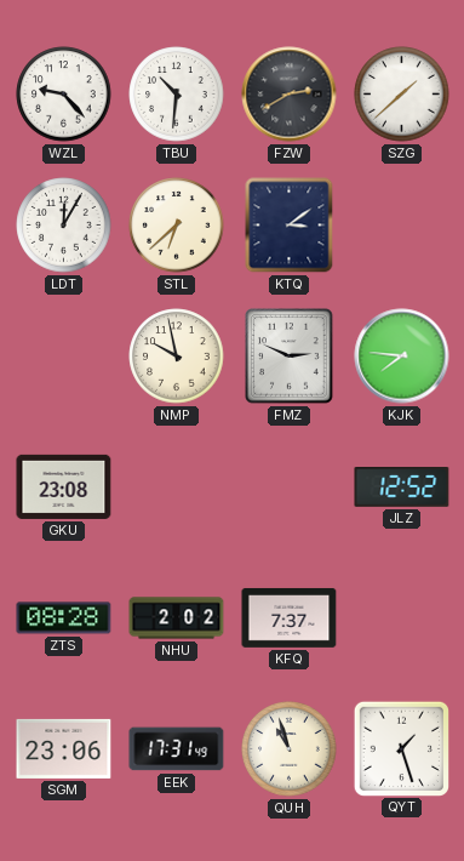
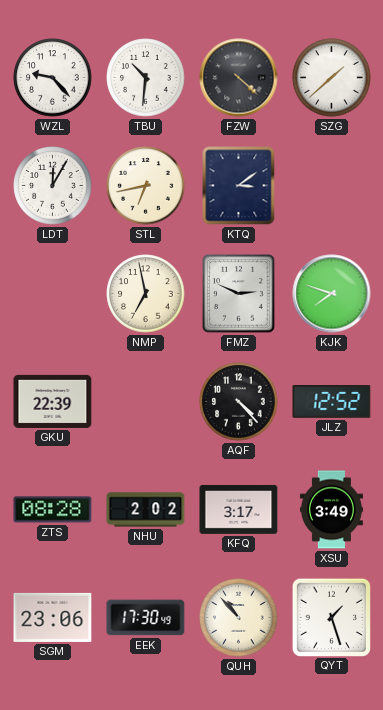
FZW: 2:40 -> 4:22
STL: 6:38 -> 6:43
NMP: 9:58 -> 6:58
KJK: 7:46 -> 7:48
GKU: 23:08 -> 22:39
AQF: none -> 4:23
KFQ: 7:37 -> 3:17
XSU: none -> 3:49
EEK: 17:31 -> 17:30
QUH: 10:57 -> 10:53
